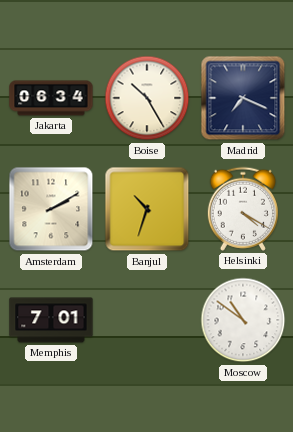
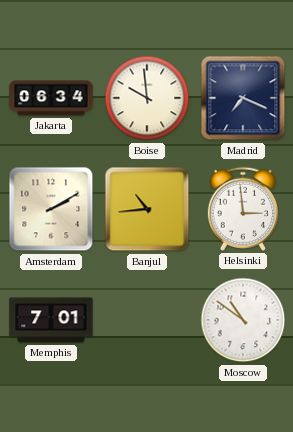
Boise: 10:25 -> 9:59
Banjul: 10:33 -> 10:44
Helsinki: 4:20 -> 2:59
